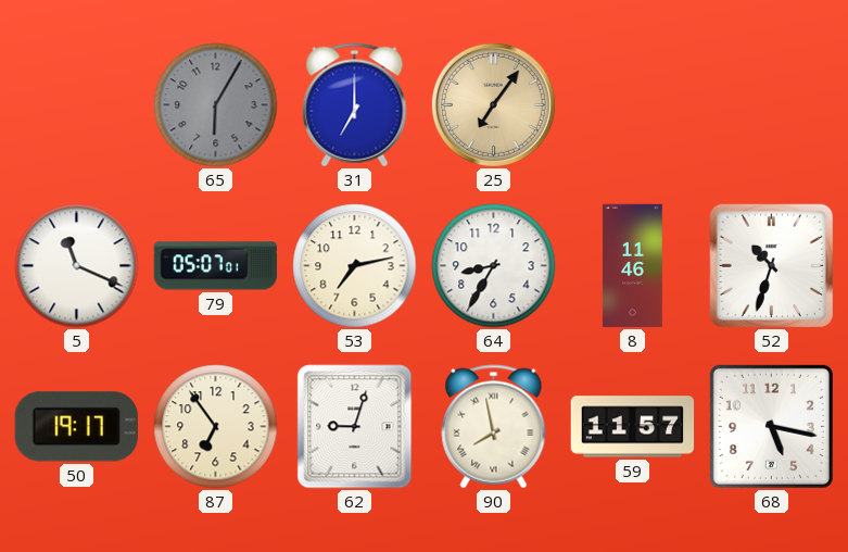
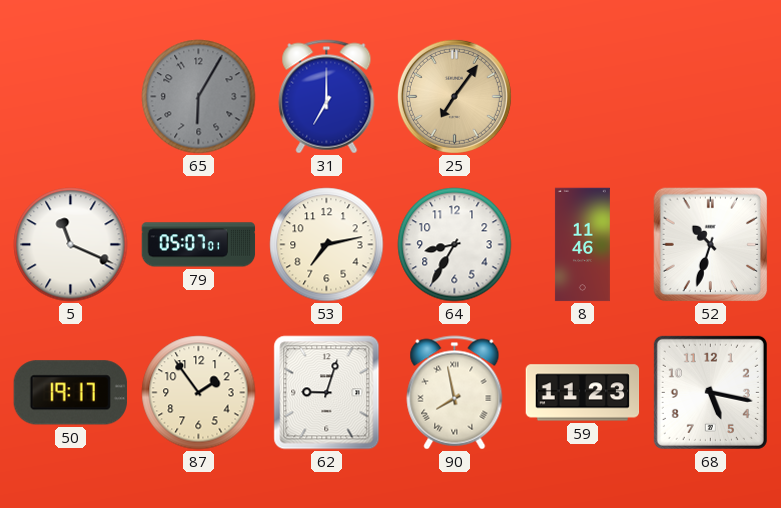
87: 6:54 -> 1:54
59: 11:57 -> 11:23
